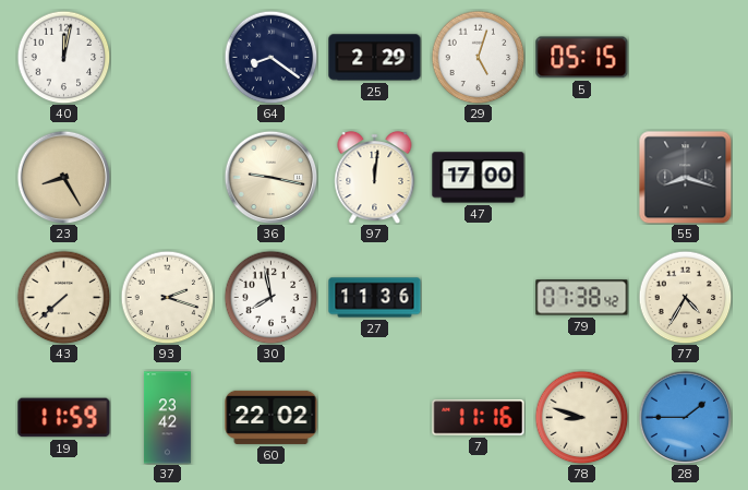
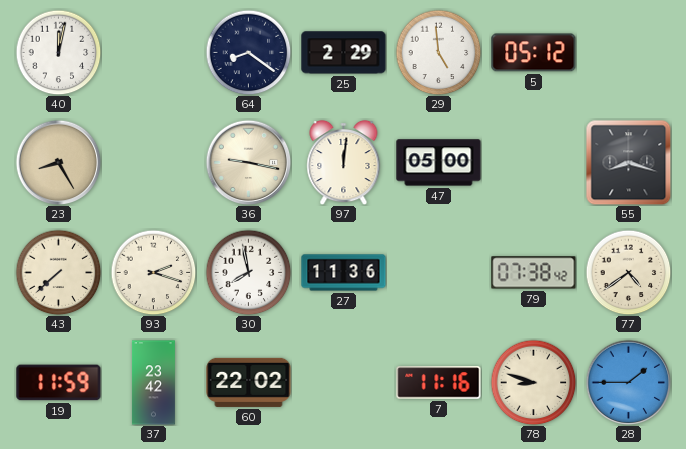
29: 5:03 -> 4:59
5: 05:15 -> 05:12
47: 17:00 -> 05:00
77: 4:35 -> 4:39
